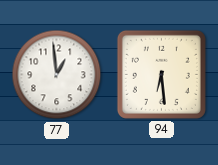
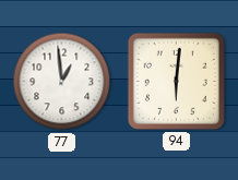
94: 6:29 -> 6:01
